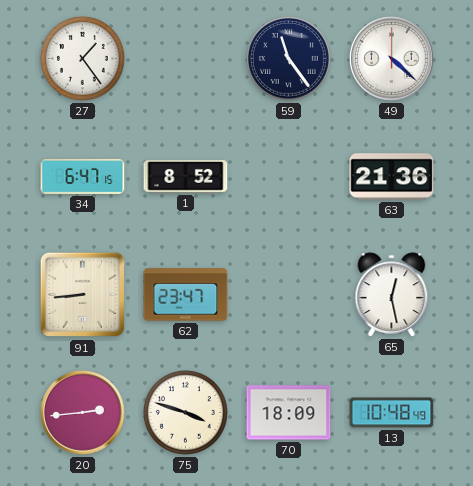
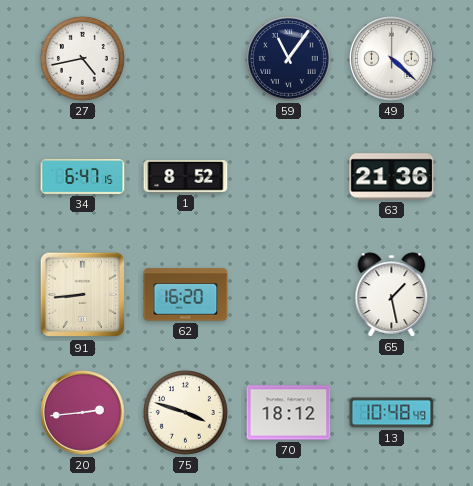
27: 1:24 -> 4:43
59: 11:24 -> 11:06
62: 23:47 -> 16:20
65: 12:28 -> 1:28
70: 18:09 -> 18:12
